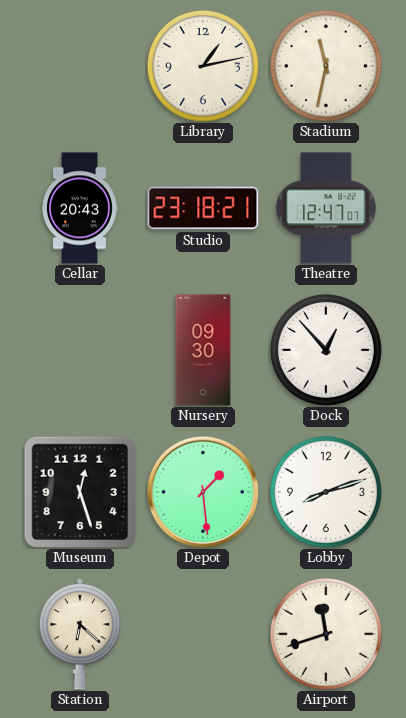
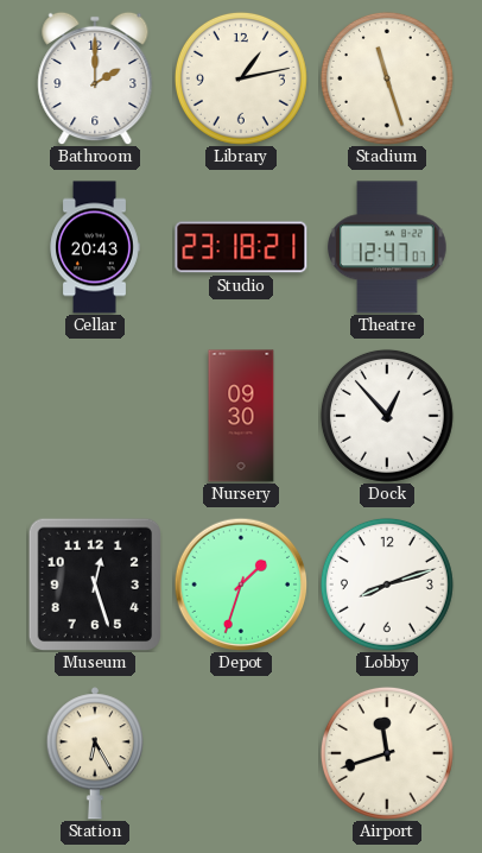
Bathroom: none -> 2:00
Stadium: 11:32 -> 11:27
Depot: 1:29 -> 1:33
Station: 6:22 -> 6:25
